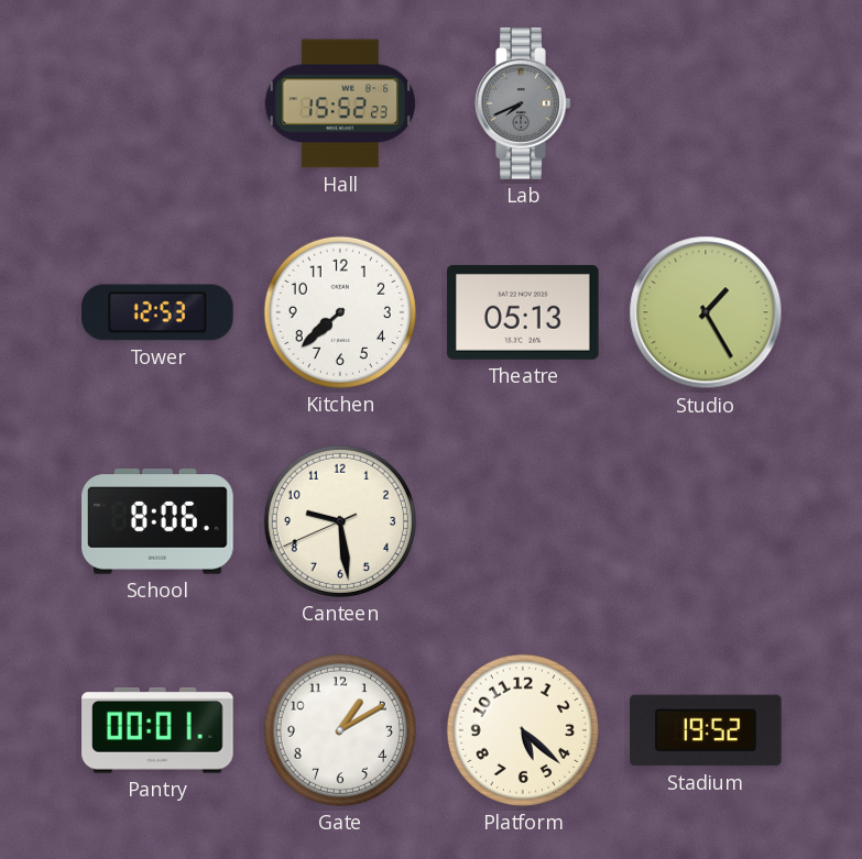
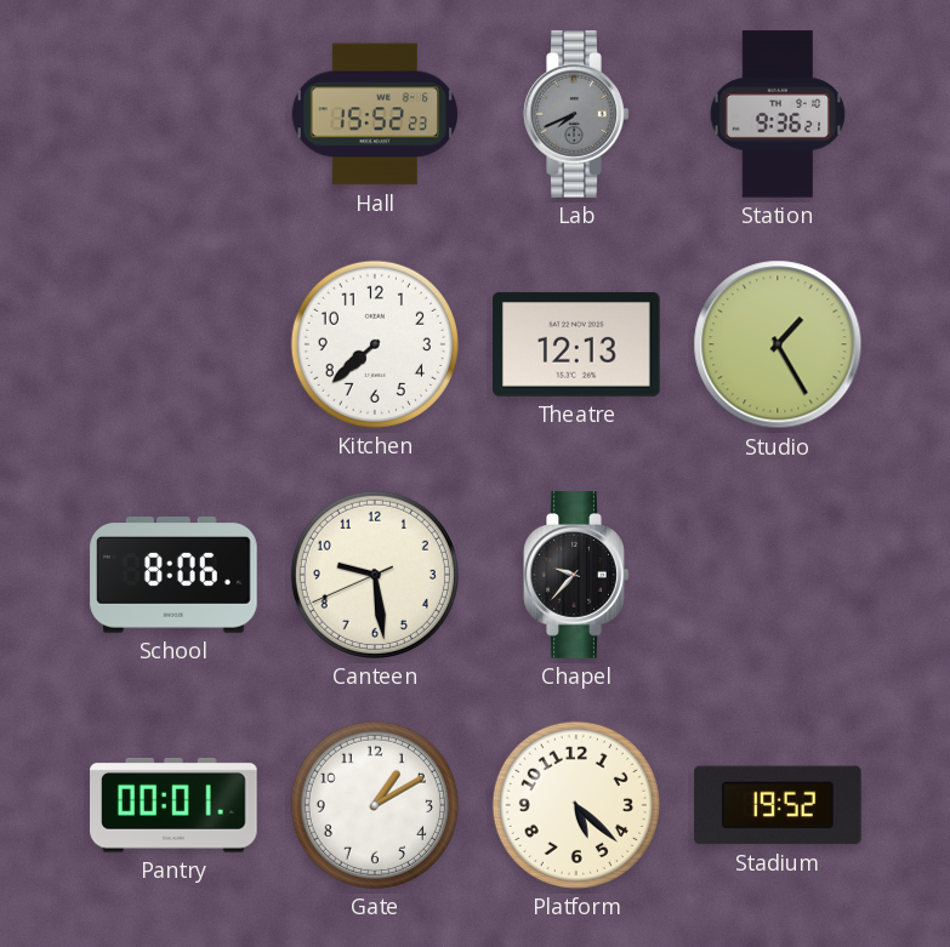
Station: none -> 9:36
Tower: 12:53 -> none
Theatre: 05:13 -> 12:13
Chapel: none -> 9:37
